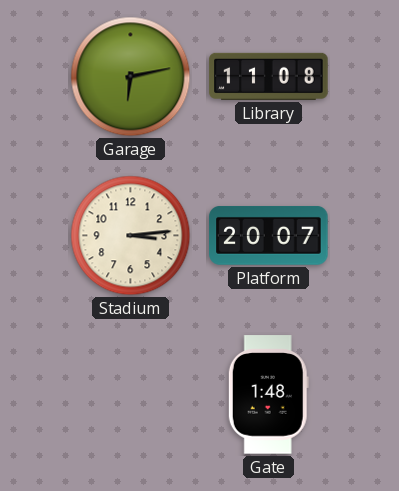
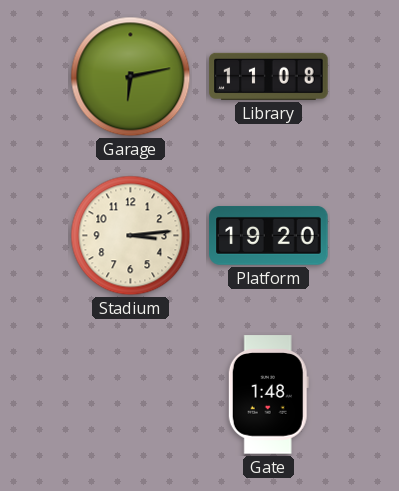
Platform: 20:07 -> 19:20
